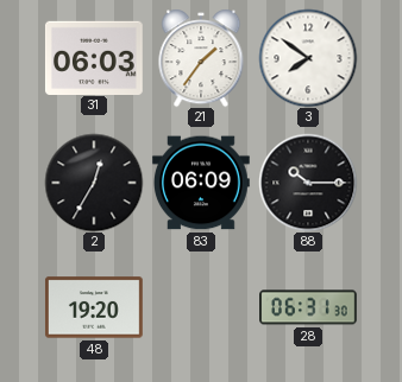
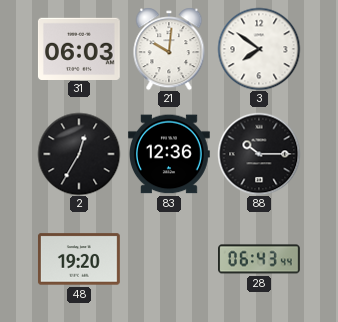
21: 1:36 -> 10:01
83: 06:09 -> 12:36
28: 06:31 -> 06:43
